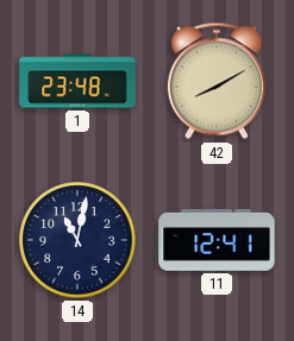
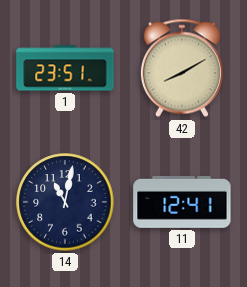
1: 23:48 -> 23:51
